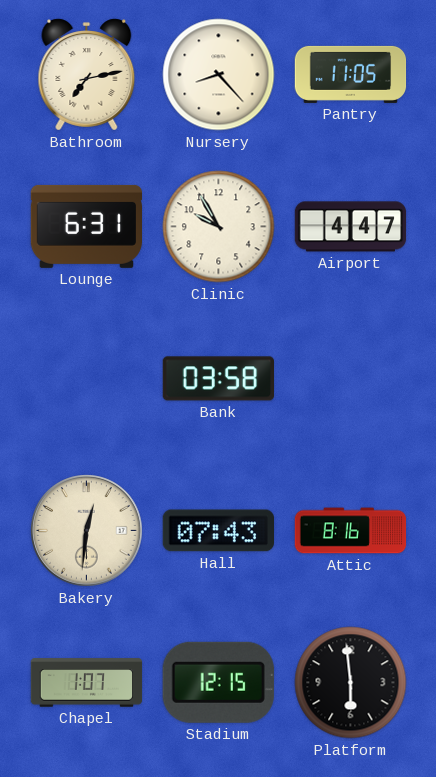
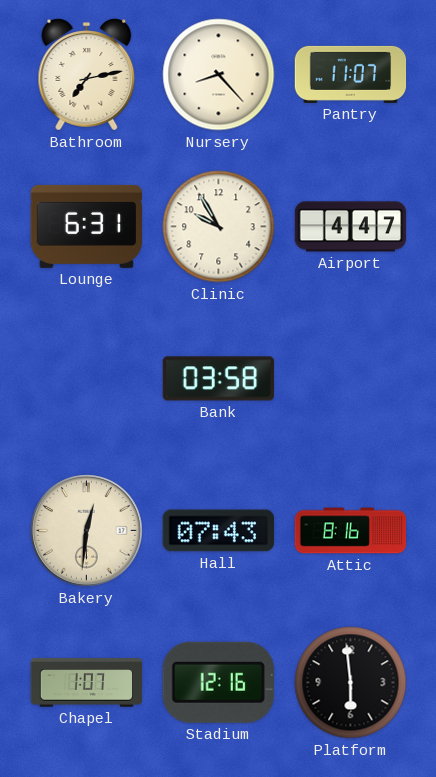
Pantry: 11:05 -> 11:07
Stadium: 12:15 -> 12:16
